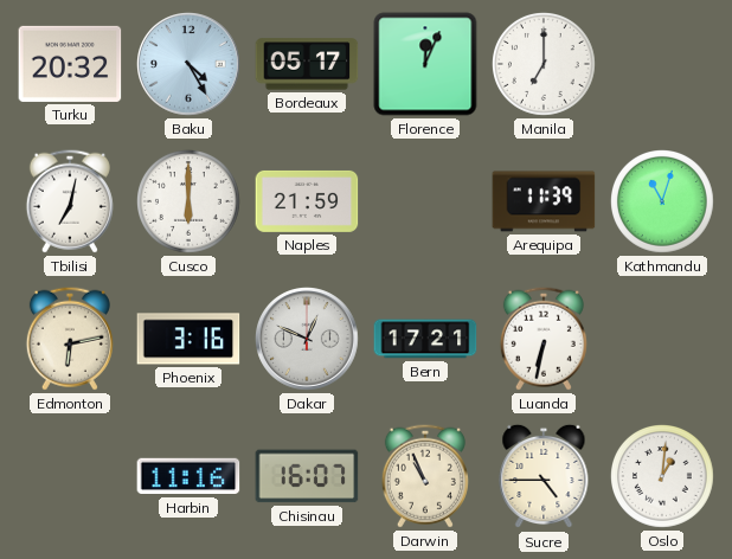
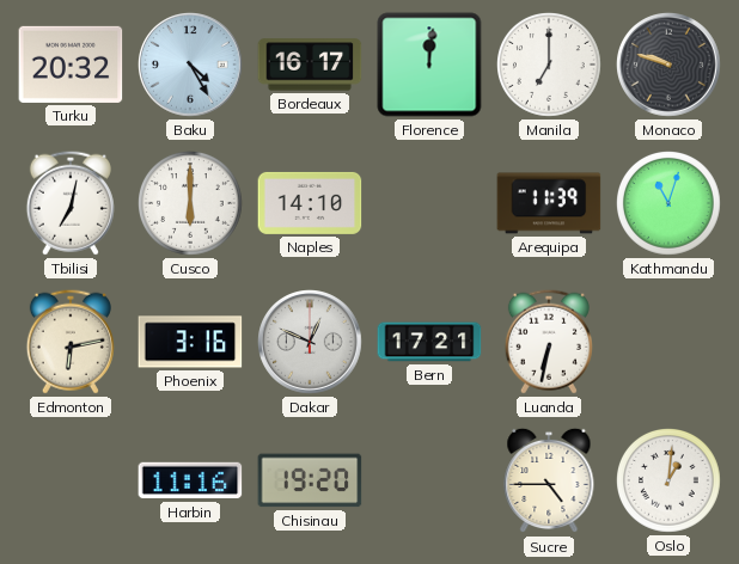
Bordeaux: 05:17 -> 16:17
Florence: 12:04 -> 12:01
Monaco: none -> 9:48
Naples: 21:59 -> 14:10
Chisinau: 16:07 -> 19:20
Darwin: 10:56 -> none
